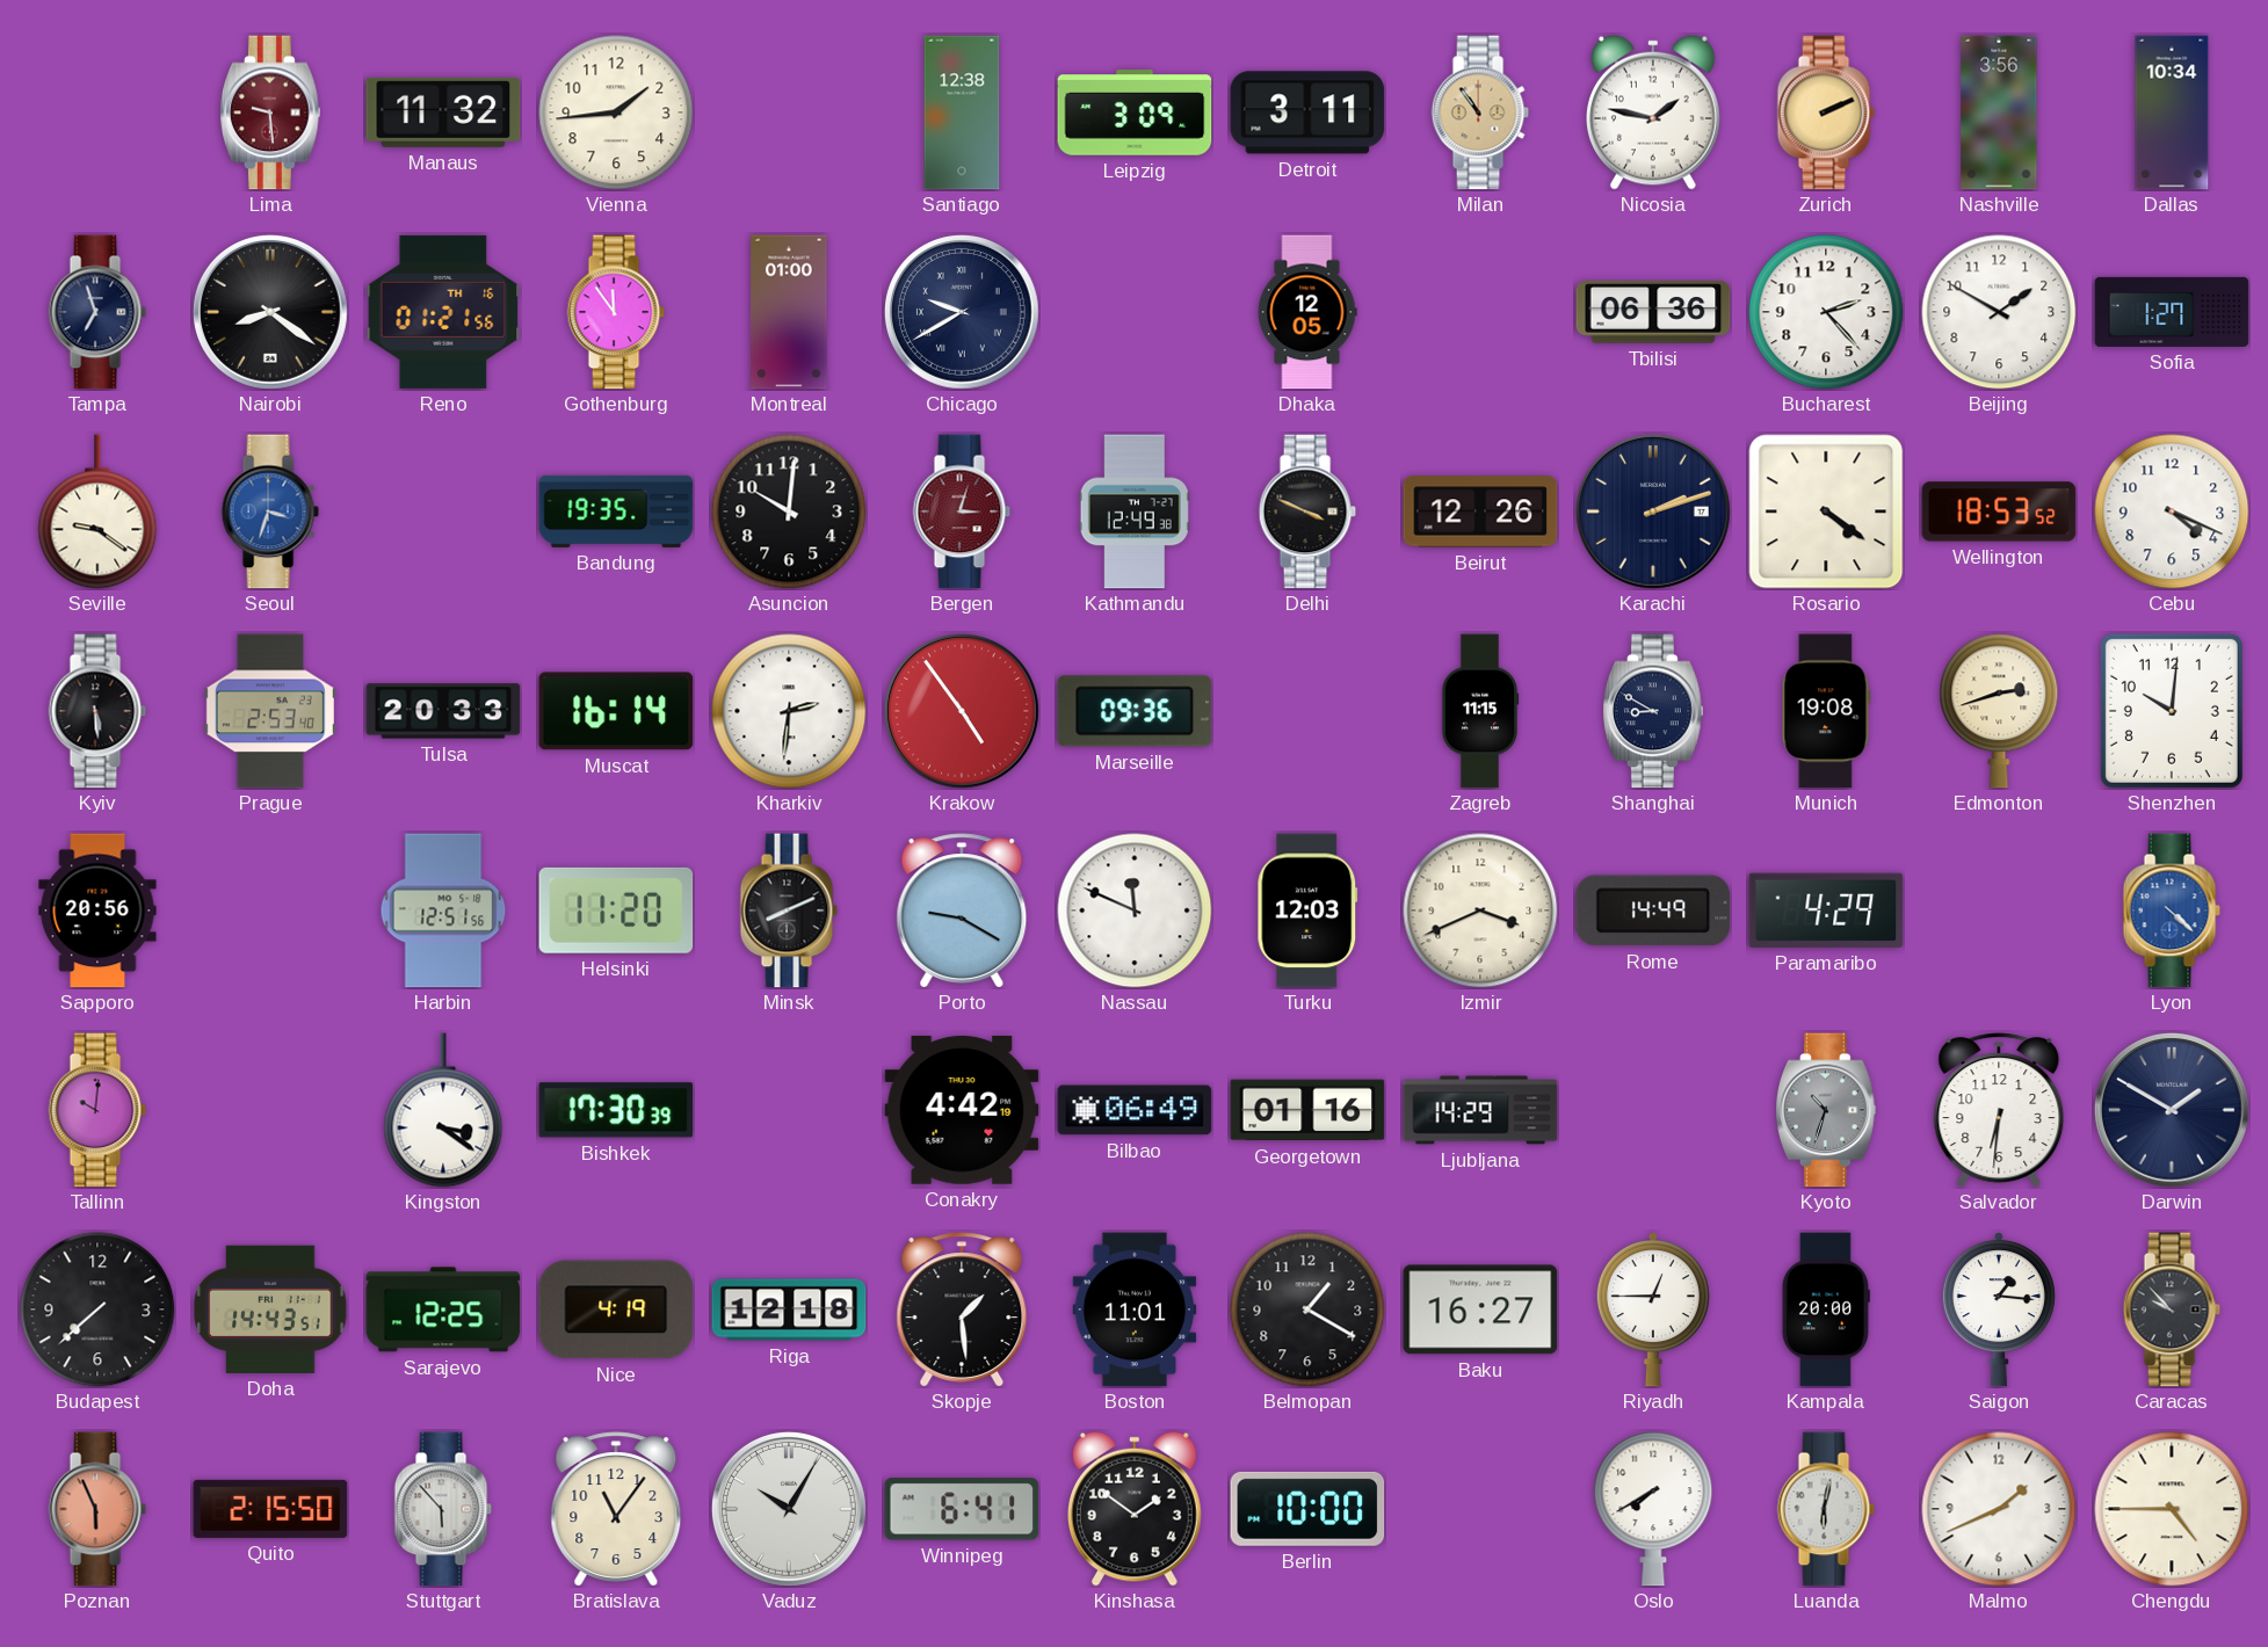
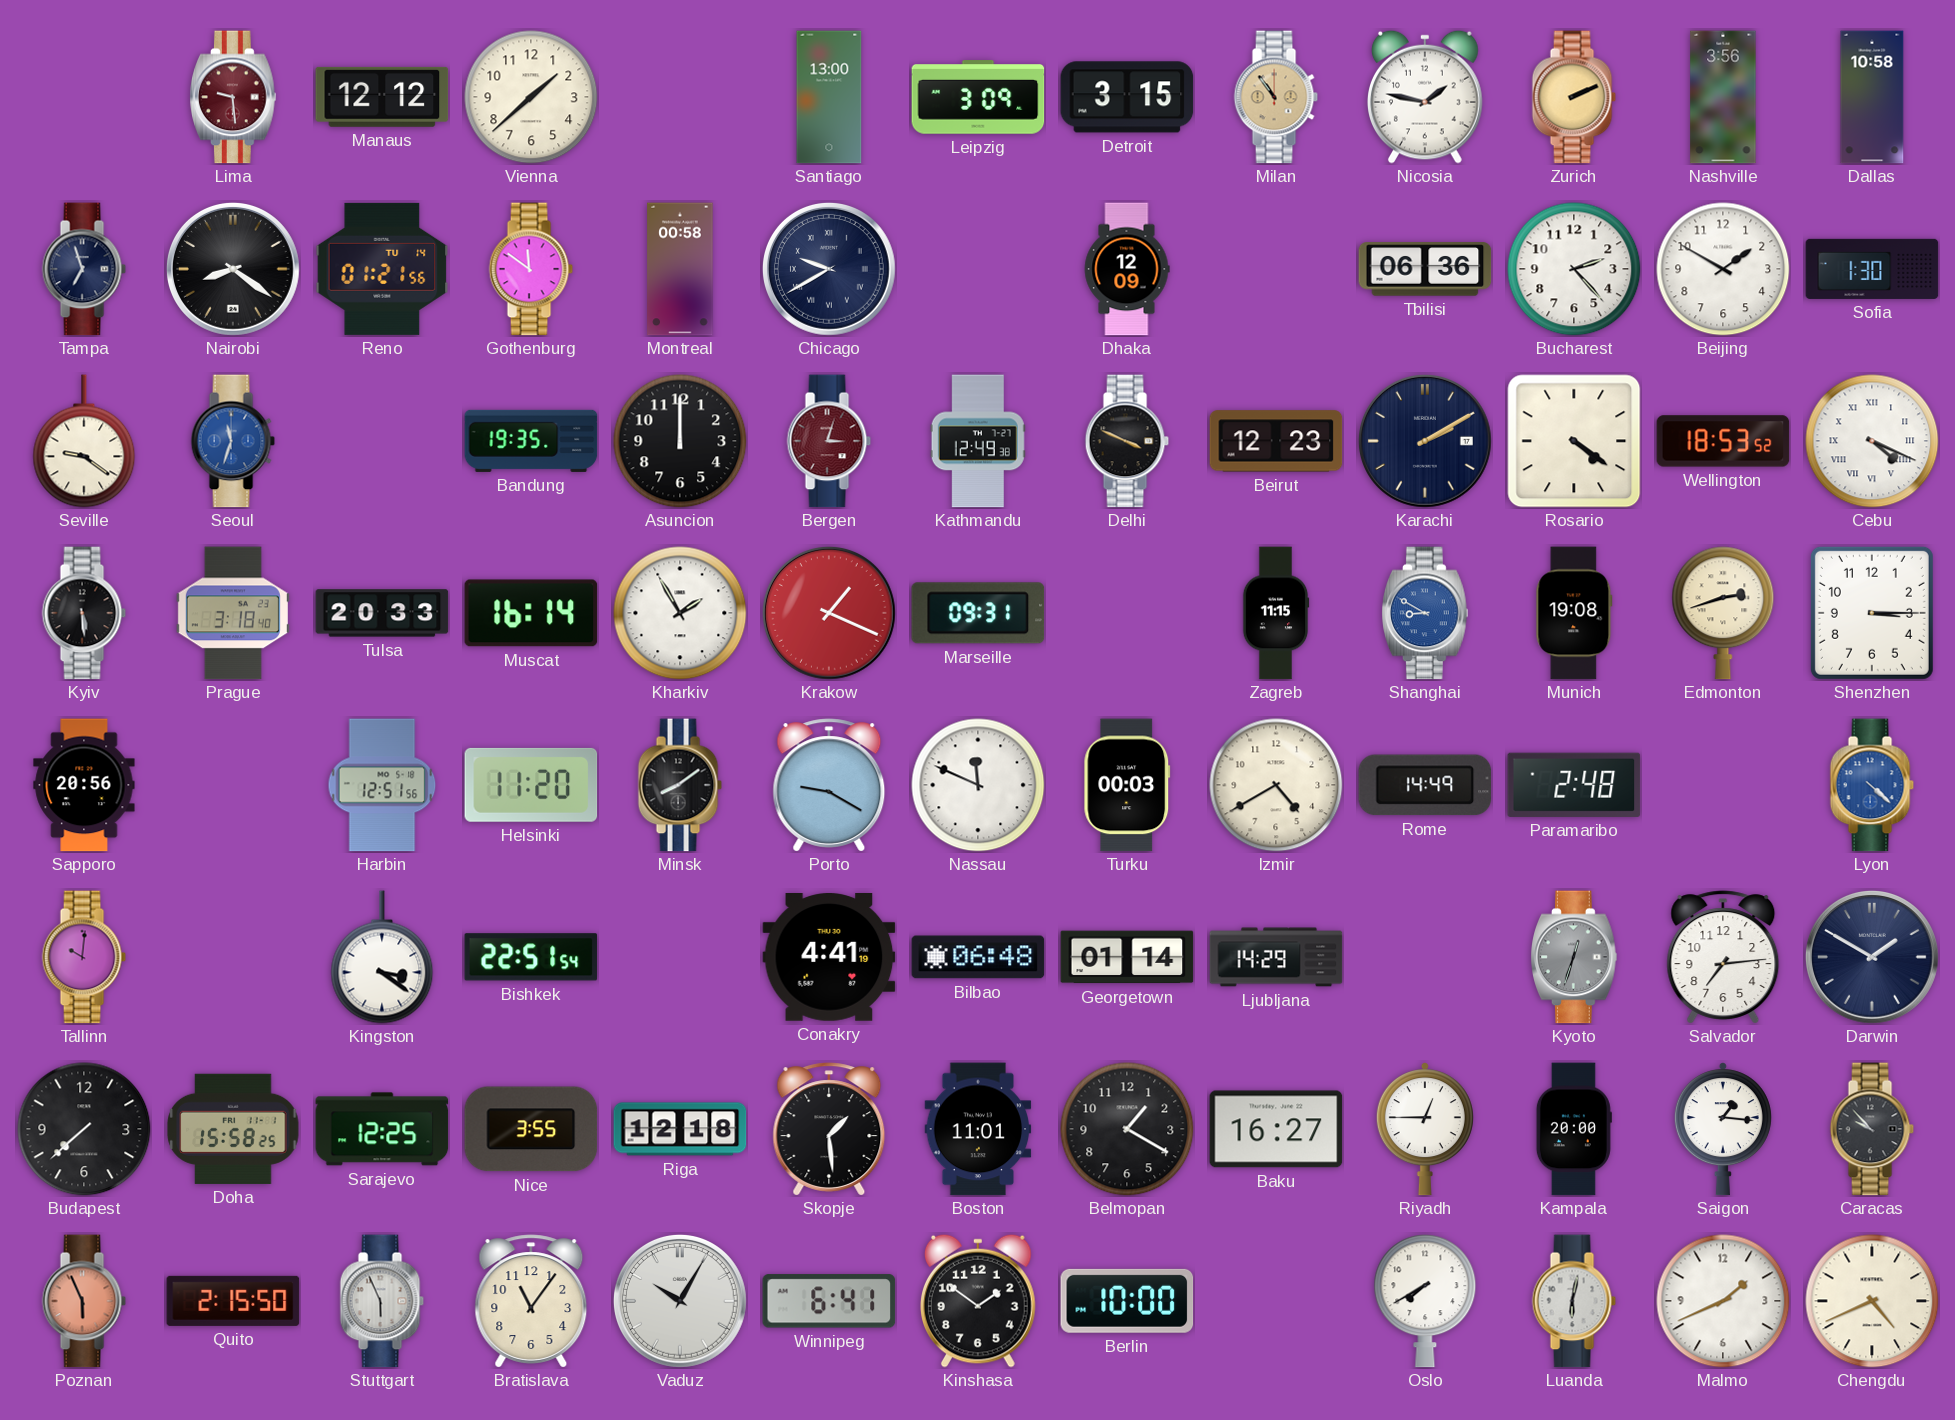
Manaus: 11:32 -> 12:12
Vienna: 1:44 -> 1:38
Santiago: 12:38 -> 13:00
Detroit: 3:11 -> 3:15
Dallas: 10:34 -> 10:58
Reno date: TH 16 -> TU 14
Gothenburg: 11:54 -> 11:51
Montreal: 01:00 -> 00:58
Dhaka: 12:05 -> 12:09
Sofia: 1:27 -> 1:30
Seoul: 3:33 -> 11:33
Asuncion: 10:01 -> 12:00
Beirut: 12:26 -> 12:23
Karachi: 2:12 -> 2:10
Cebu numerals: Arabic -> Roman
Prague: 2:53 -> 3:18
Kharkiv: 2:31 -> 1:55
Krakow: 4:54 -> 1:19
Marseille: 09:36 -> 09:31
Shanghai dial: navy -> blue
Shenzhen: 10:01 -> 3:15
Minsk: 8:11 -> 8:09
Turku: 12:03 -> 00:03
Izmir: 3:41 -> 4:40
Paramaribo: 4:29 -> 2:48
Bishkek: 17:30 -> 22:51
Conakry: 4:42 -> 4:41
Bilbao: 06:49 -> 06:48
Georgetown: 01:16 -> 01:14
Kyoto: 10:33 -> 12:33
Salvador: 6:31 -> 7:14
Doha: 14:43 -> 15:58
Nice: 4:19 -> 3:55
Stuttgart: 5:53 -> 5:56
Chengdu: 4:45 -> 4:41
